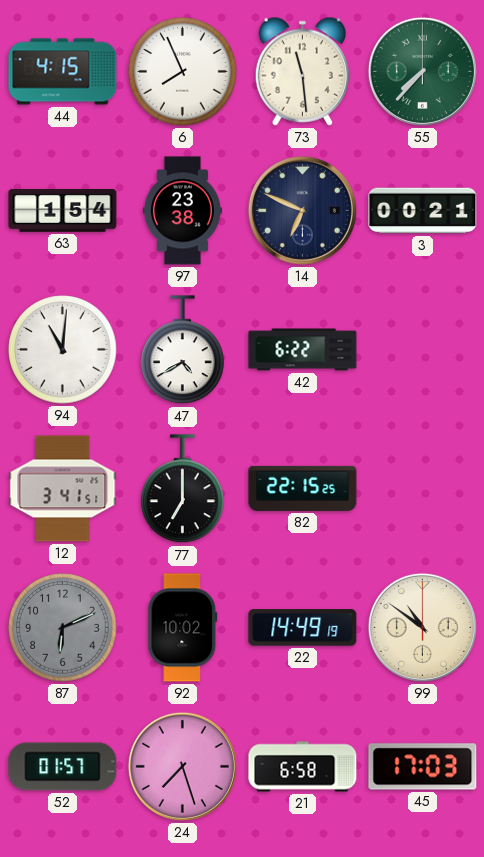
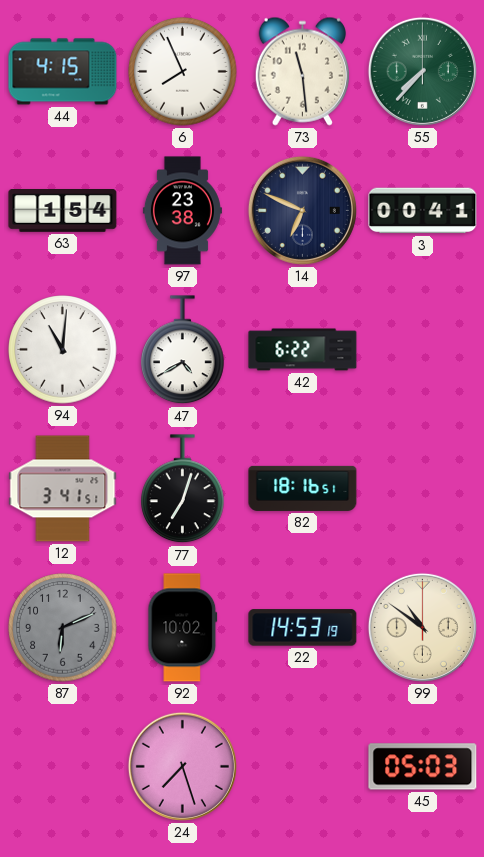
3: 00:21 -> 00:41
77: 7:00 -> 7:03
82: 22:15 -> 18:16
22: 14:49 -> 14:53
52: 01:57 -> none
21: 6:58 -> none
45: 17:03 -> 05:03
